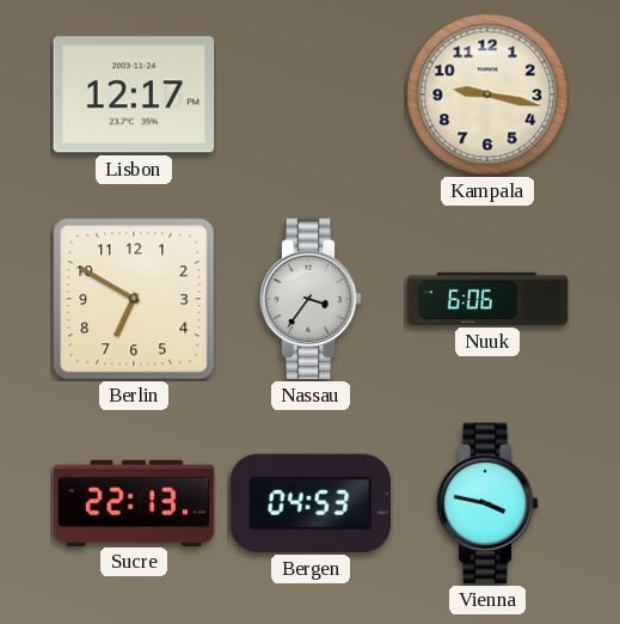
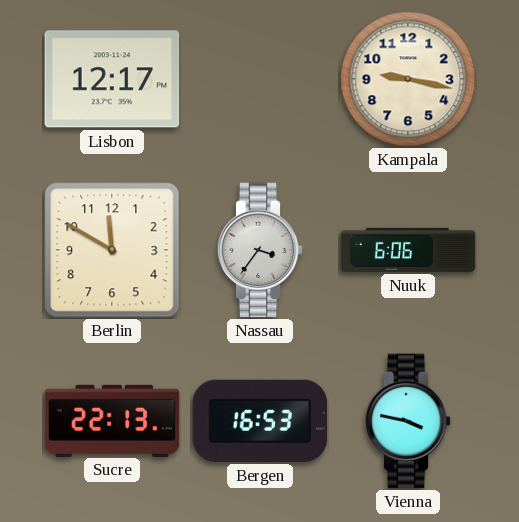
Berlin: 6:50 -> 11:50
Bergen: 04:53 -> 16:53
